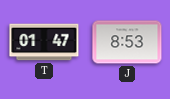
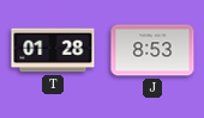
T: 01:47 -> 01:28
